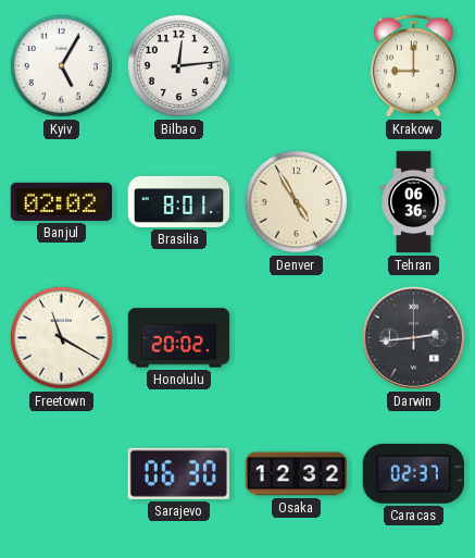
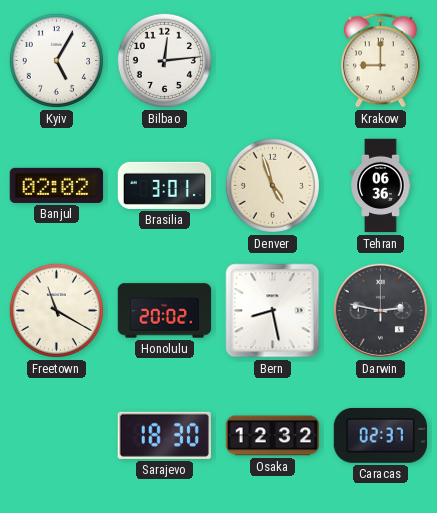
Brasilia: 8:01 -> 3:01
Denver: 4:55 -> 4:57
Bern: none -> 8:28
Darwin: 2:44 -> 2:47
Sarajevo: 06:30 -> 18:30
